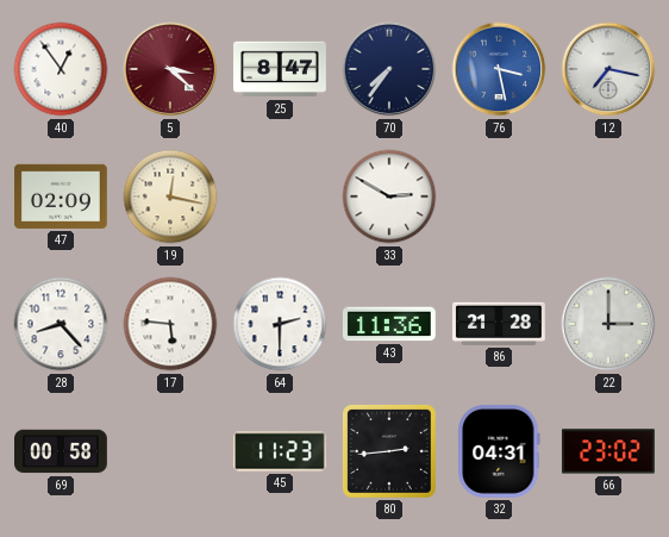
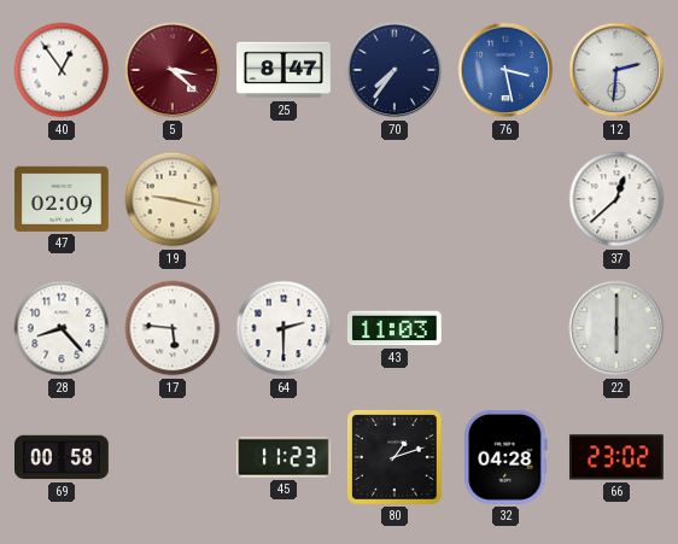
12: 7:17 -> 2:31
19: 12:17 -> 9:17
33: 2:50 -> none
37: none -> 12:38
43: 11:36 -> 11:03
86: 21:28 -> none
22: 3:00 -> 6:00
80: 2:44 -> 1:12
32: 04:31 -> 04:28
